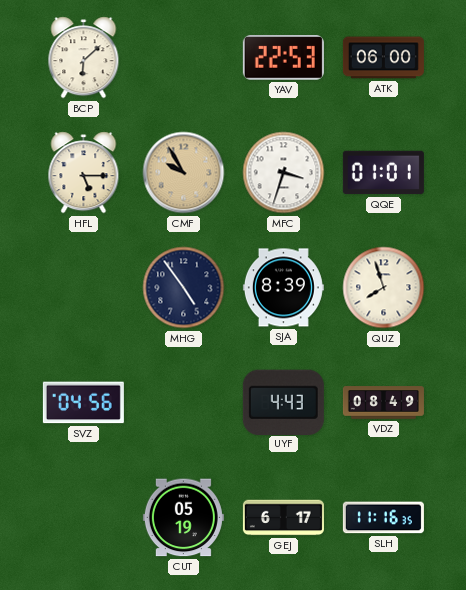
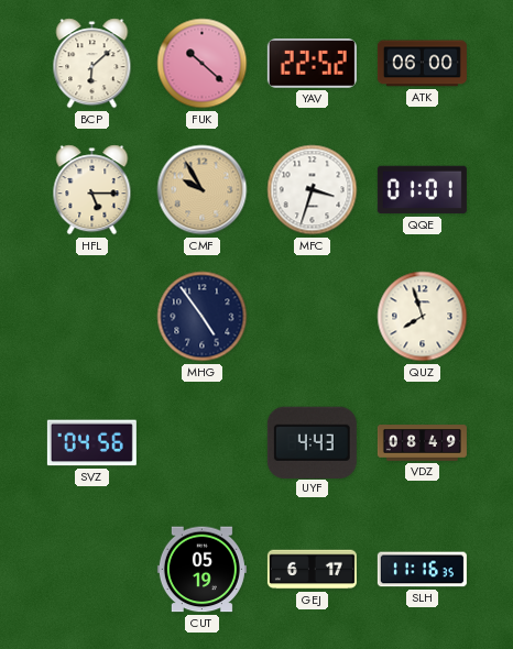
FUK: none -> 10:22
YAV: 22:53 -> 22:52
SJA: 8:39 -> none
